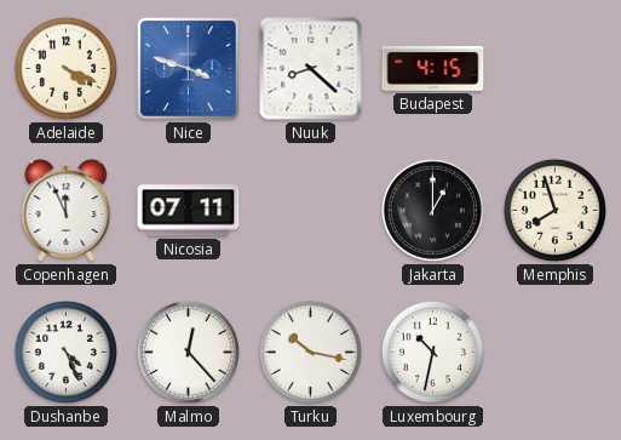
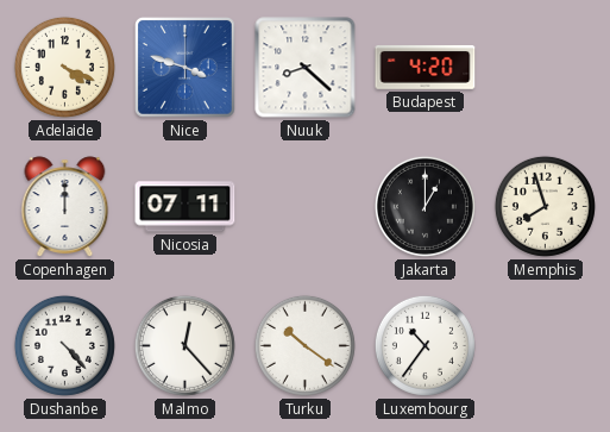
Budapest: 4:15 -> 4:20
Copenhagen: 11:56 -> 12:00
Dushanbe: 4:26 -> 4:23
Turku: 10:17 -> 10:21
Luxembourg: 10:32 -> 10:36
